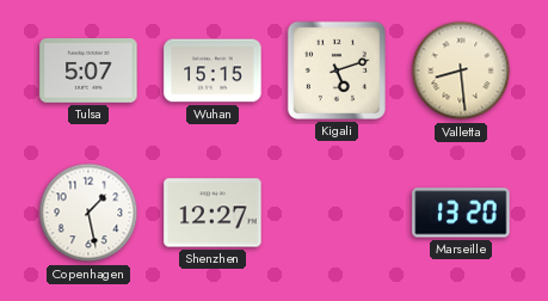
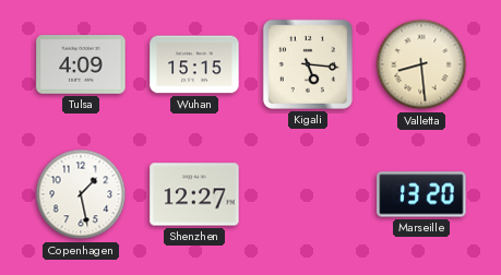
Tulsa: 5:07 -> 4:09
Kigali: 5:12 -> 5:16
